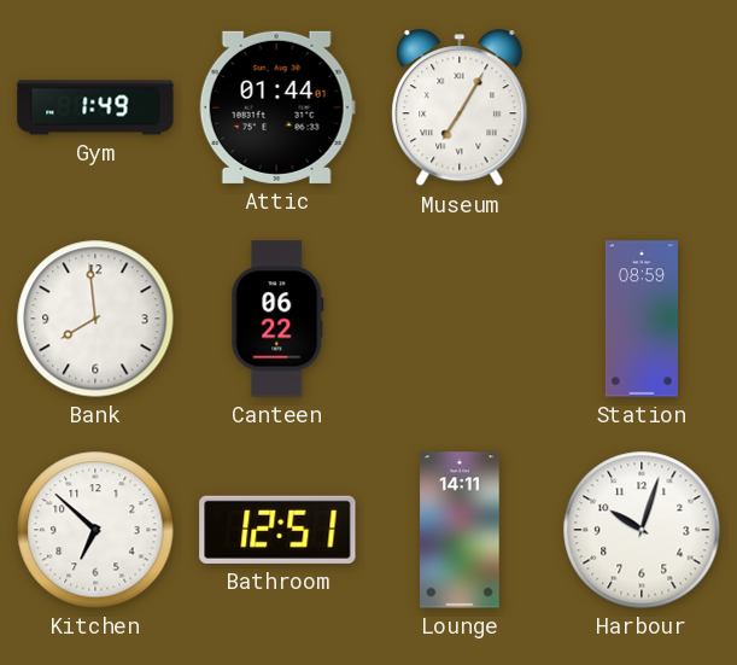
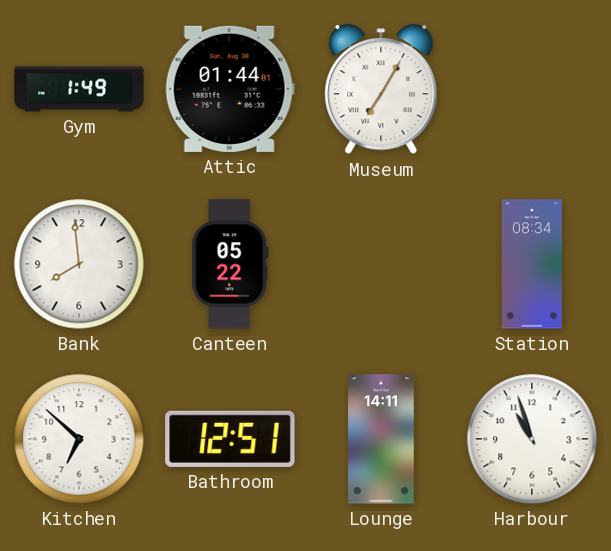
Canteen: 06:22 -> 05:22
Station: 08:59 -> 08:34
Harbour: 10:03 -> 10:57
